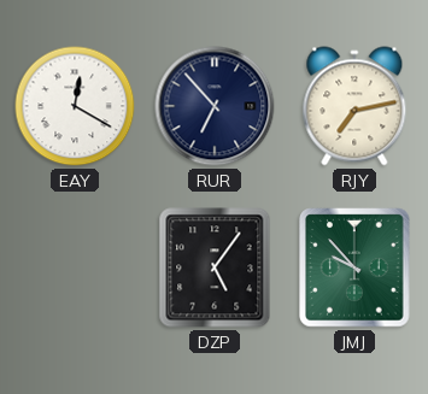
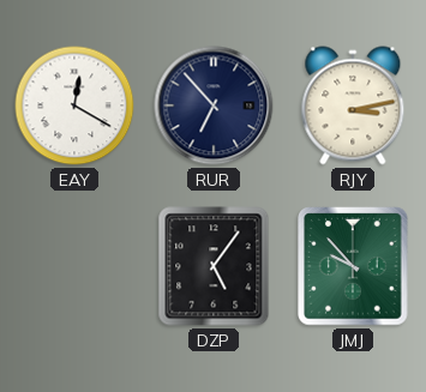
RJY: 7:13 -> 3:13
